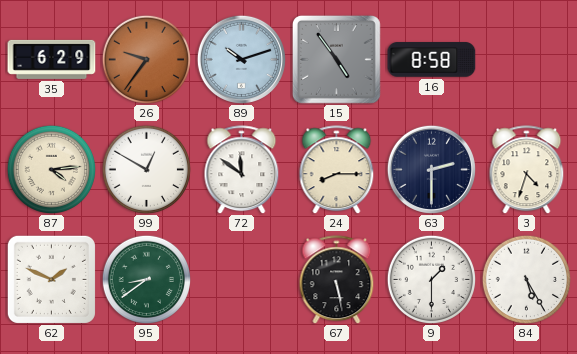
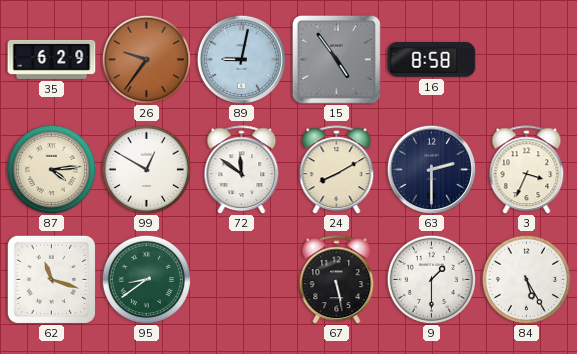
89: 10:12 -> 9:02
24: 8:15 -> 8:10
3: 4:33 -> 3:34
62: 1:49 -> 11:18
